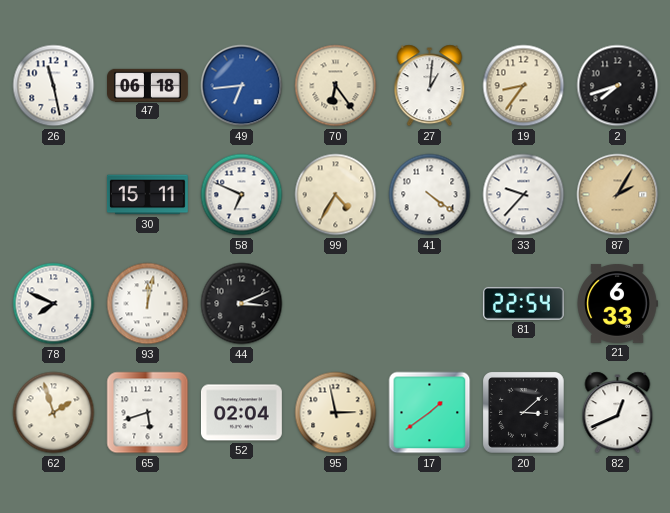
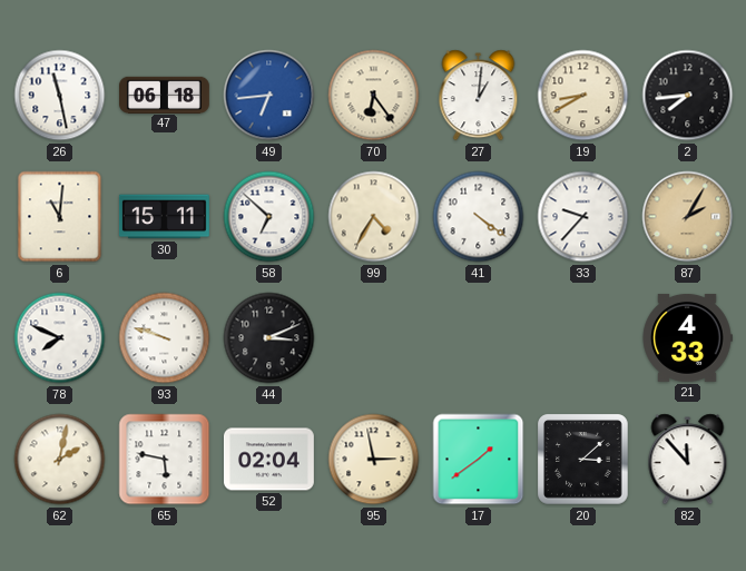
19: 8:36 -> 8:40
2: 7:42 -> 7:44
6: none -> 11:01
58: 6:49 -> 6:52
93: 12:02 -> 9:48
81: 22:54 -> none
21: 6:33 -> 4:33
62: 1:57 -> 2:02
65: 5:42 -> 5:47
82: 12:41 -> 11:53
